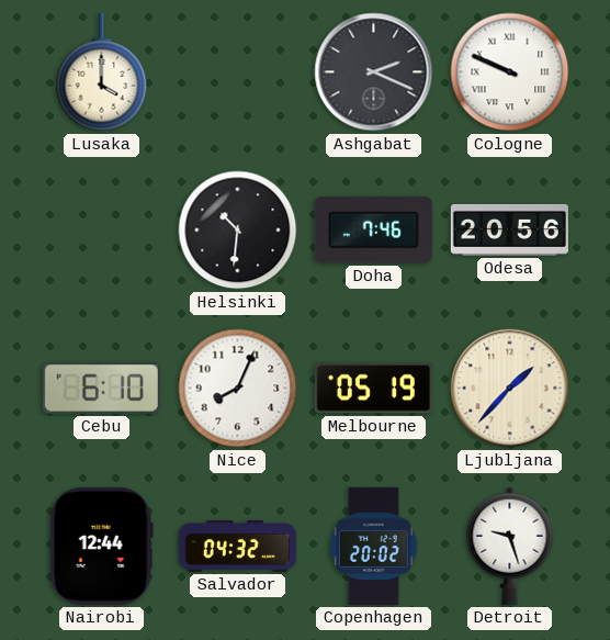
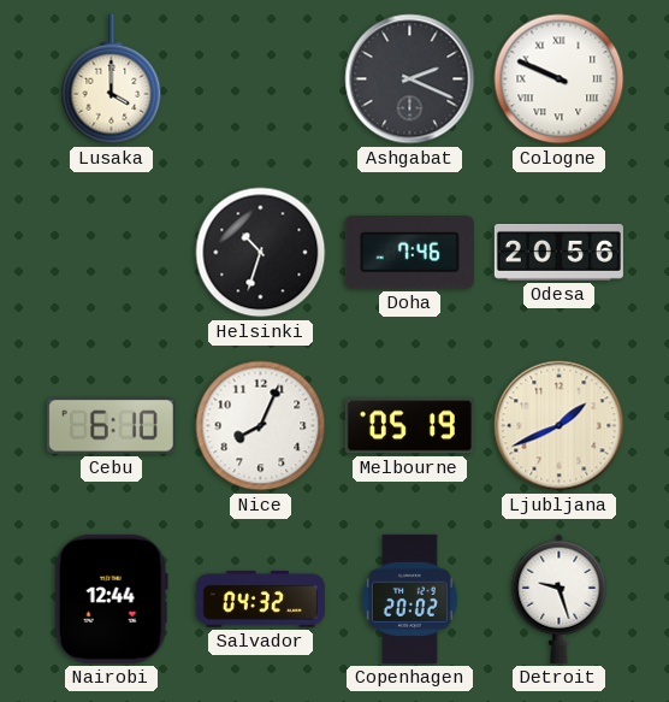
Helsinki: 10:31 -> 10:33
Ljubljana: 1:37 -> 1:41
